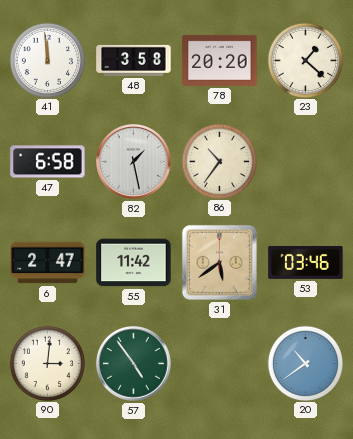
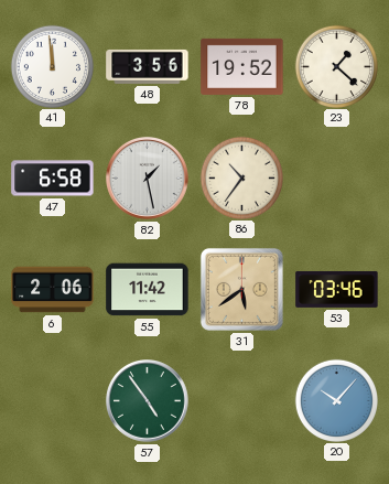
48: 3:58 -> 3:56
78: 20:20 -> 19:52
6: 2:47 -> 2:06
90: 3:01 -> none
20: 10:39 -> 10:07
